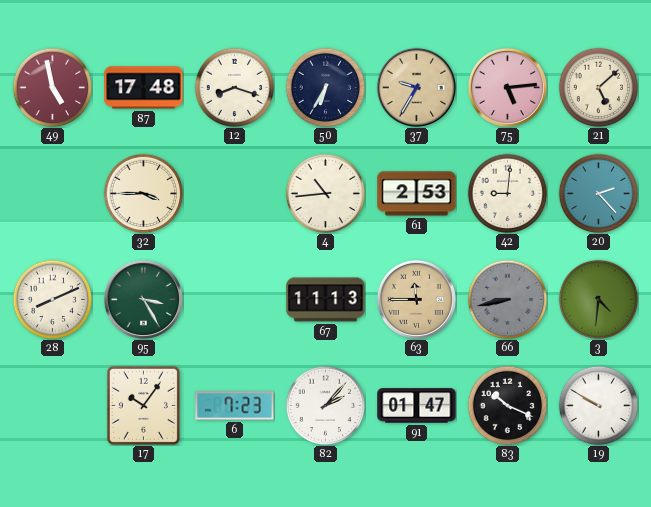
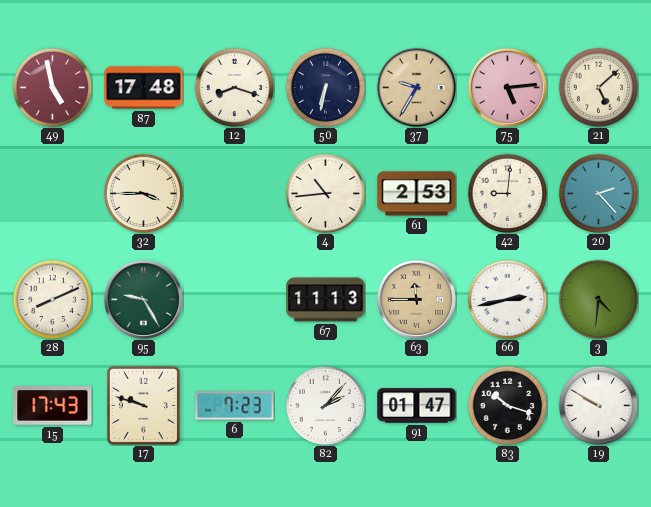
50: 6:35 -> 6:32
95: 3:25 -> 9:25
66: 8:43 -> 2:43
66 dial: grey -> white
15: none -> 17:43
17: 10:06 -> 9:48
83: 10:19 -> 10:18
